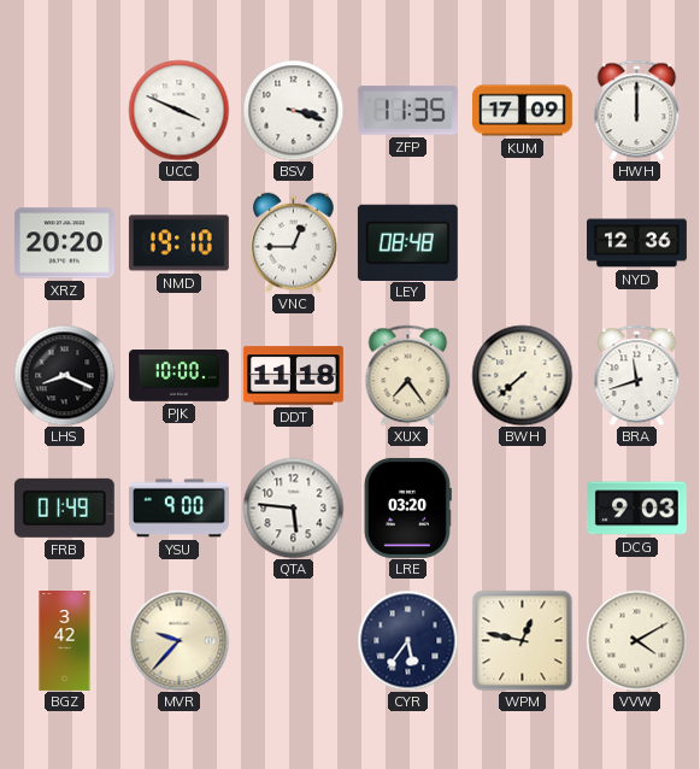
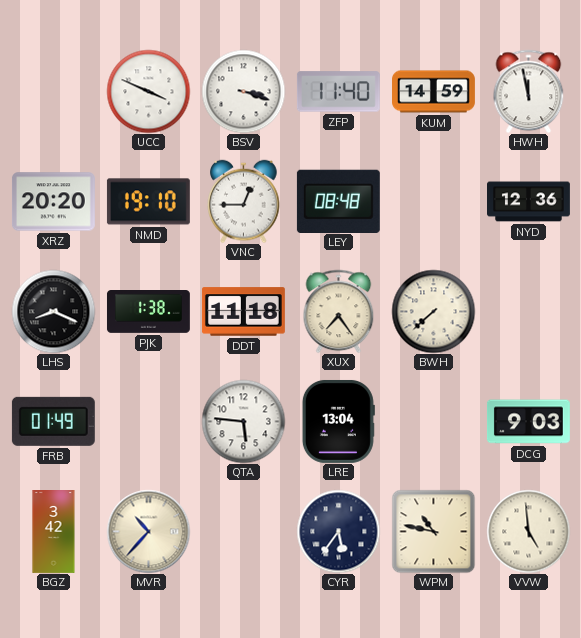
ZFP: 11:35 -> 11:40
KUM: 17:09 -> 14:59
HWH: 12:00 -> 11:58
PJK: 10:00 -> 1:38
BRA: 11:42 -> none
YSU: 9:00 -> none
LRE: 03:20 -> 13:04
MVR: 9:37 -> 10:37
WPM: 12:47 -> 10:47
VVW: 4:10 -> 4:59
